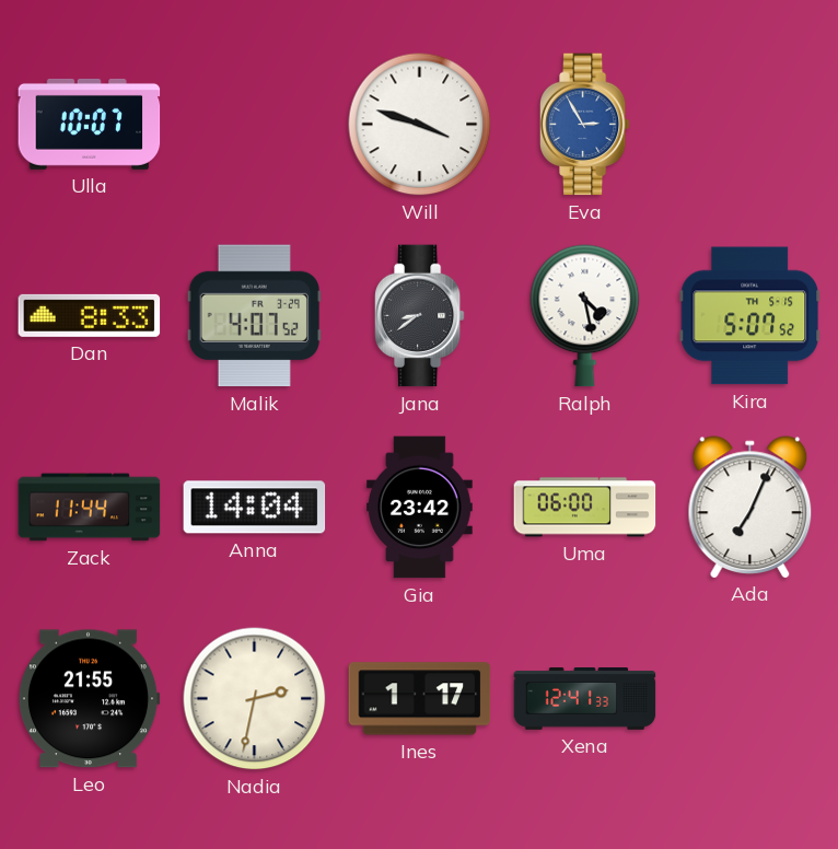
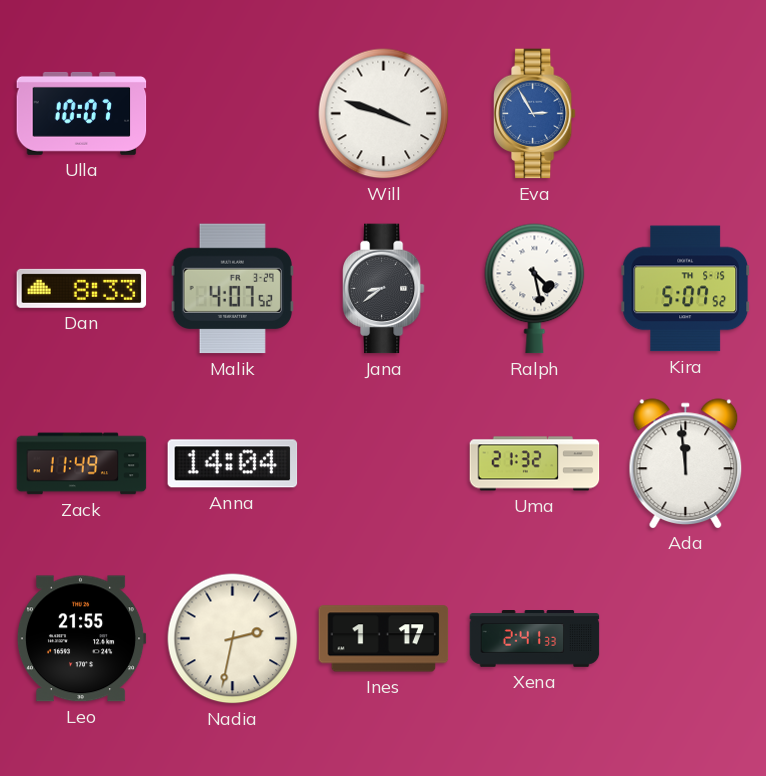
Zack: 11:44 -> 11:49
Gia: 23:42 -> none
Uma: 06:00 -> 21:32
Ada: 7:04 -> 11:59
Xena: 12:41 -> 2:41
